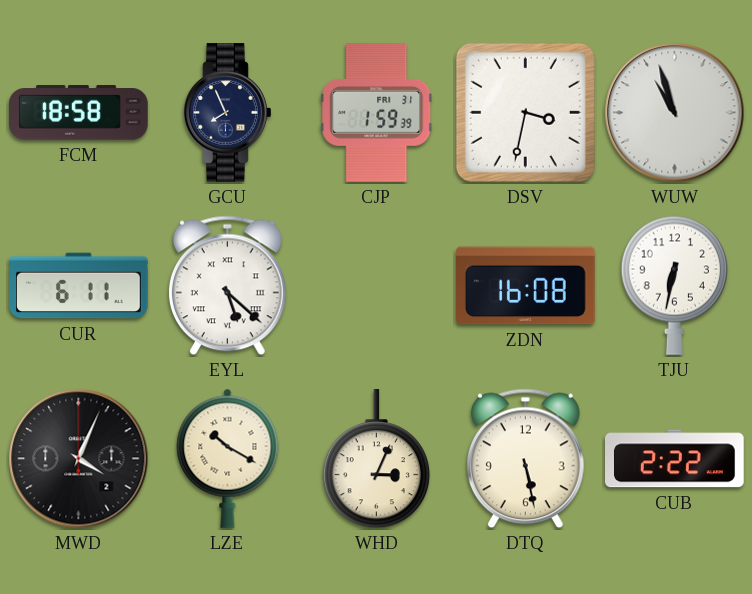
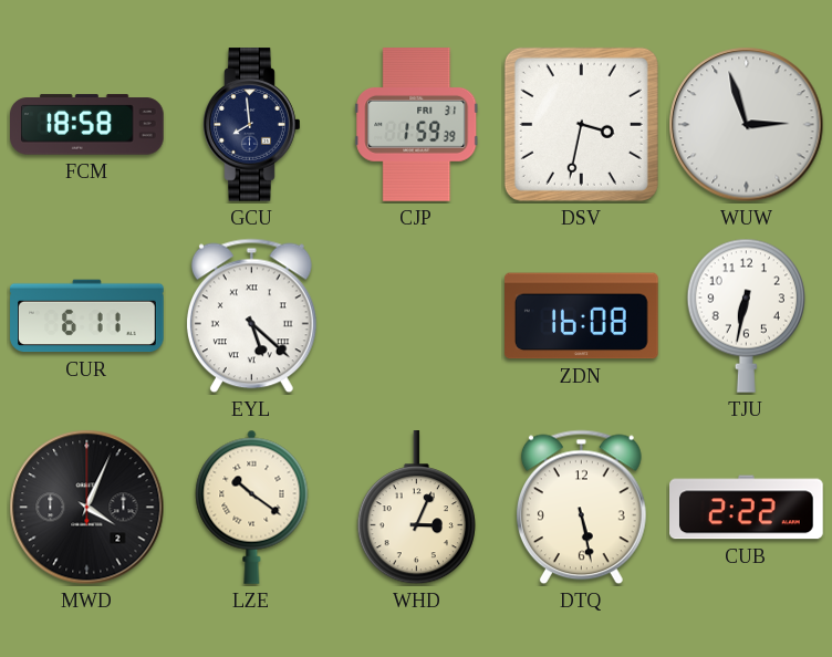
GCU: 7:56 -> 7:59
WUW: 10:57 -> 2:57
LZE: 10:20 -> 10:21
